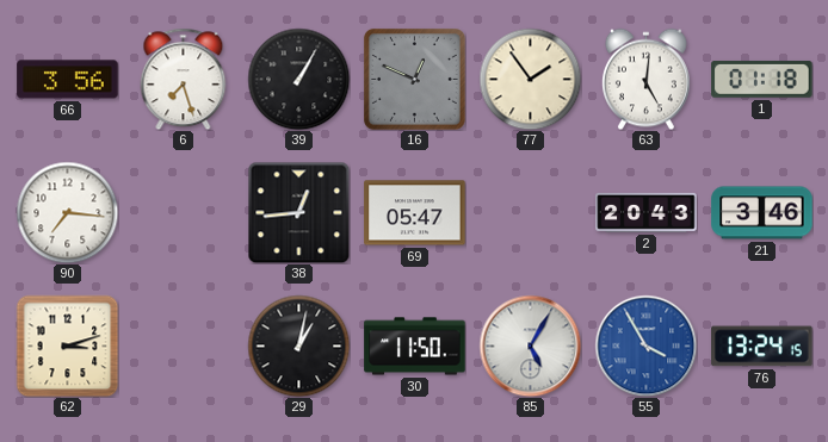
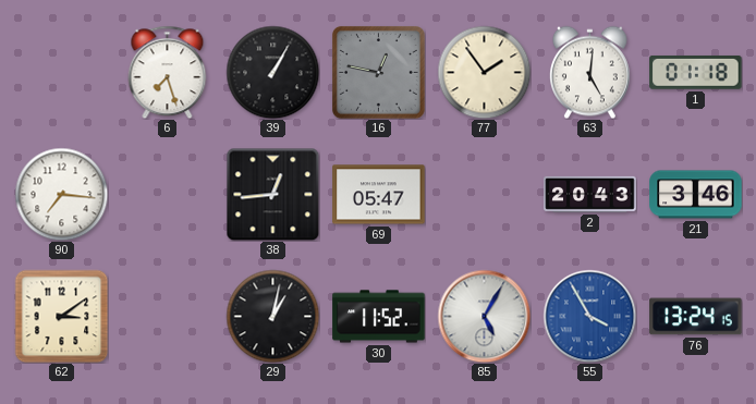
66: 3:56 -> none
16: 12:49 -> 12:47
62: 3:12 -> 3:09
30: 11:50 -> 11:52
